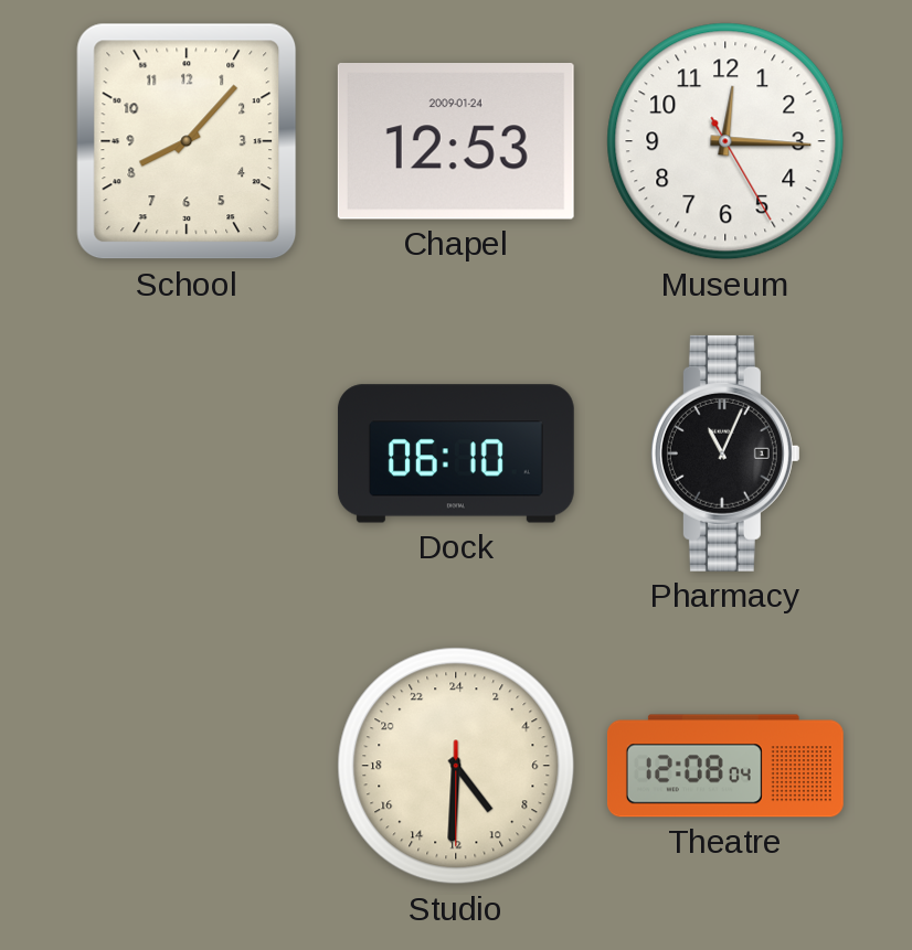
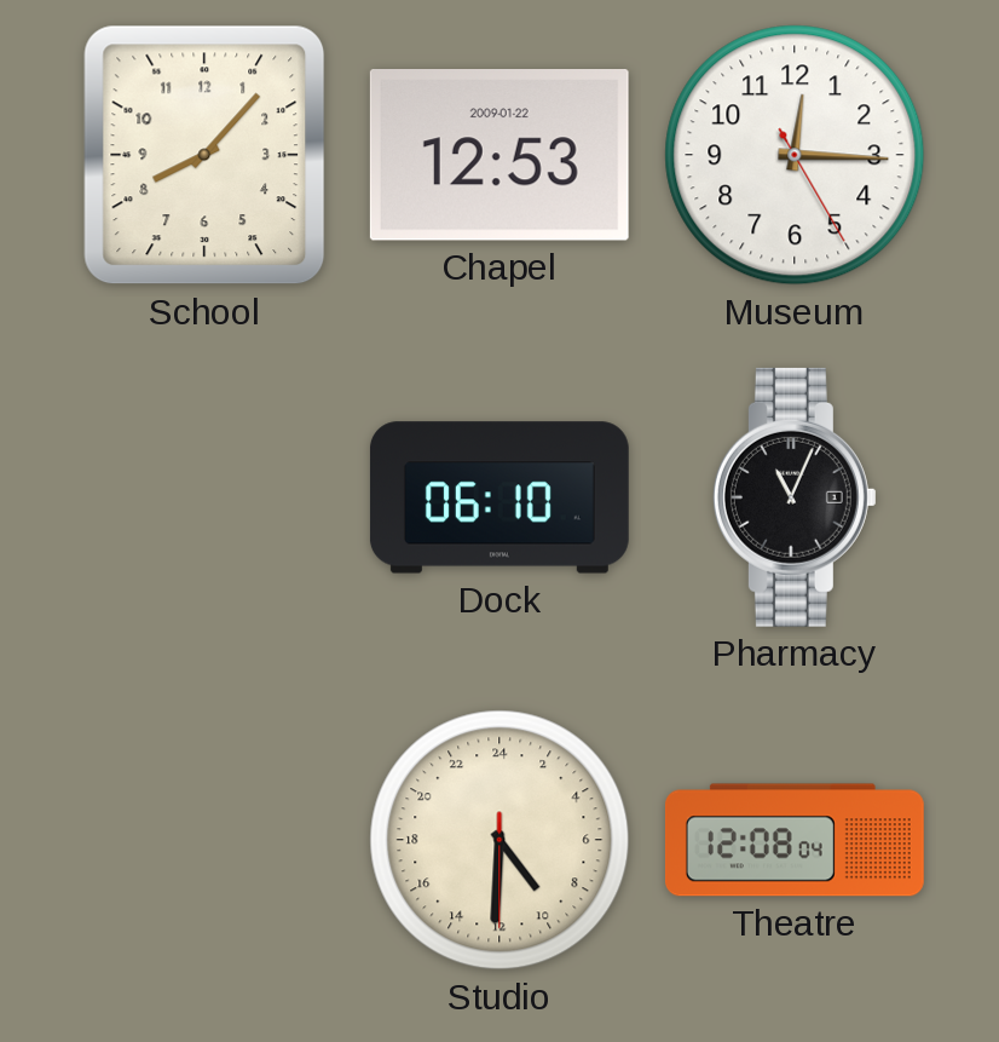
Chapel date: 2009-01-24 -> 2009-01-22
